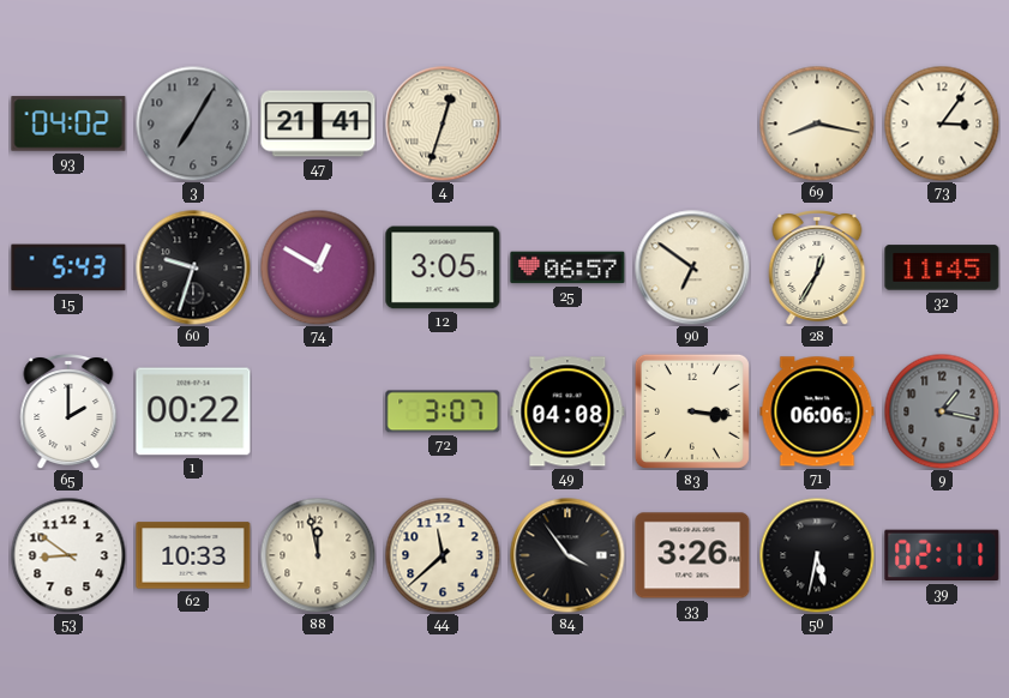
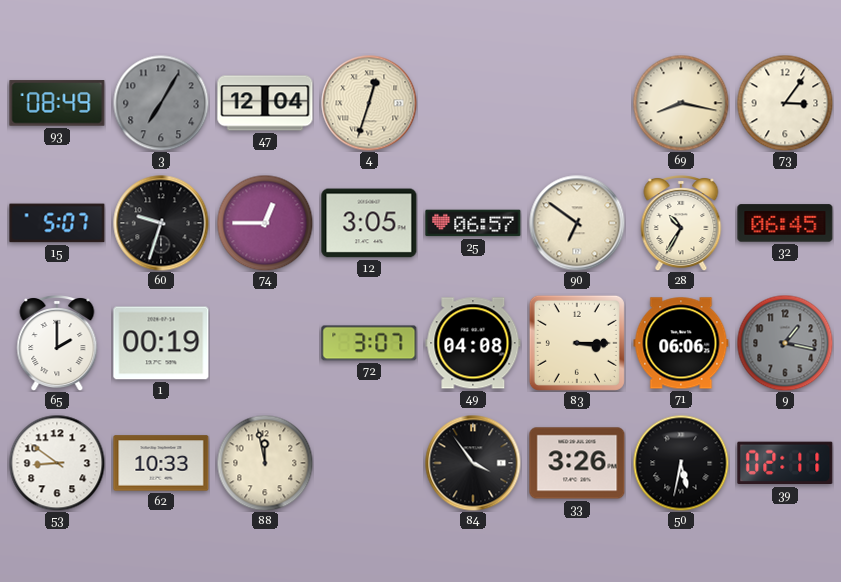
93: 04:02 -> 08:49
47: 21:41 -> 12:04
15: 5:43 -> 5:07
74: 12:50 -> 12:45
28: 12:35 -> 10:35
32: 11:45 -> 06:45
1: 00:22 -> 00:19
83: 3:16 -> 3:15
44: 11:38 -> none
